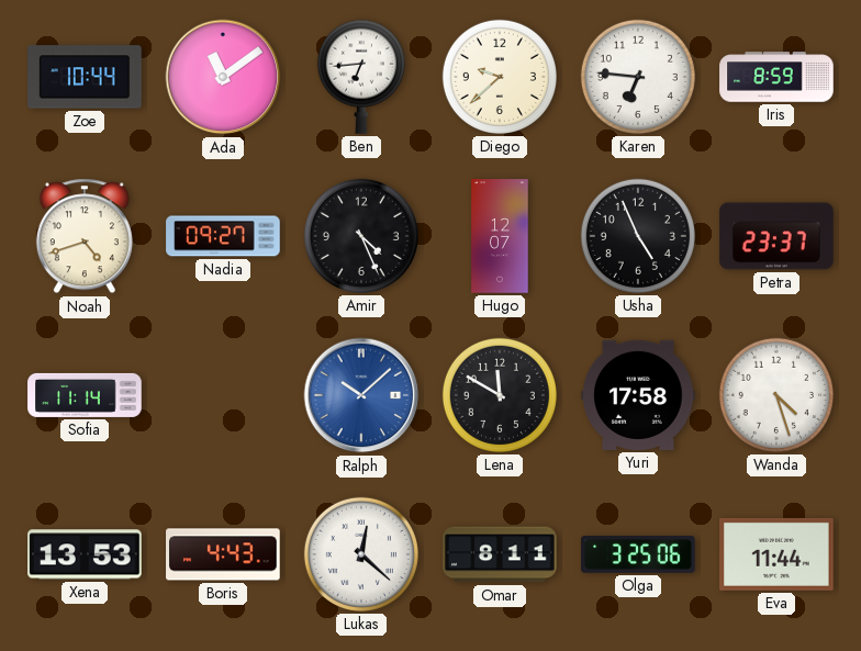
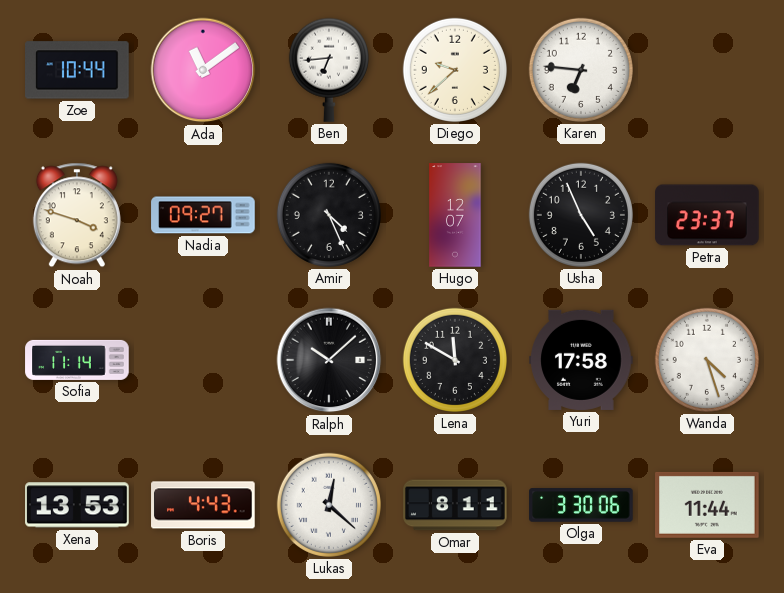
Iris: 8:59 -> none
Noah: 4:42 -> 3:48
Ralph dial: blue -> black
Olga: 3:25 -> 3:30
